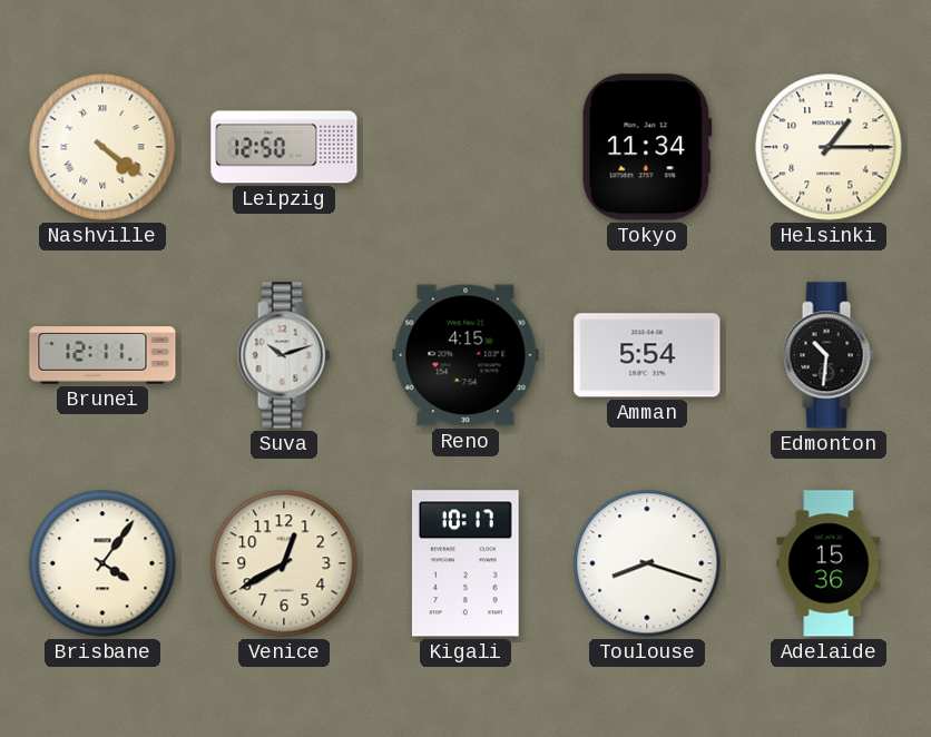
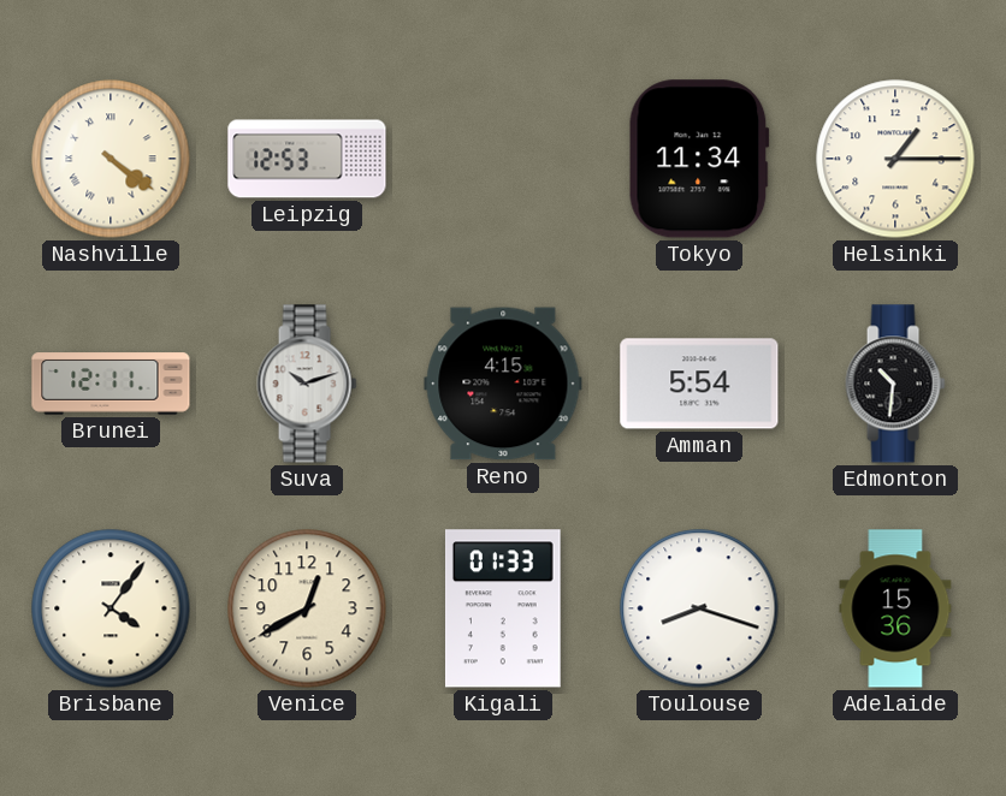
Leipzig: 12:50 -> 12:53
Kigali: 10:17 -> 01:33
